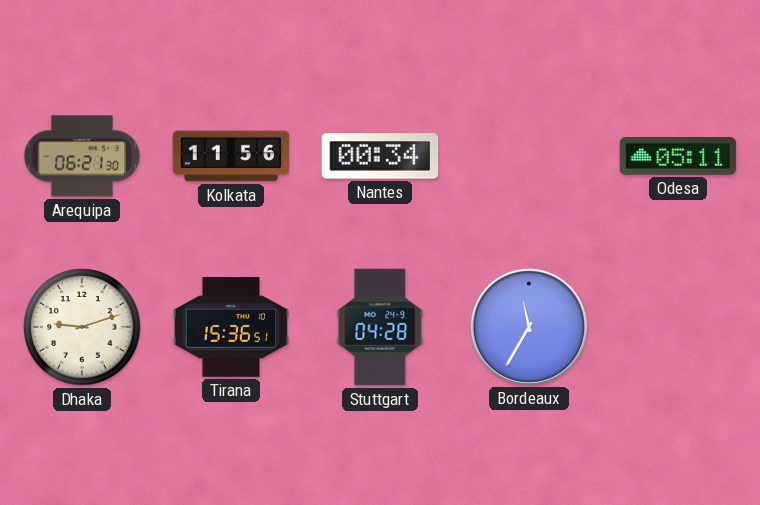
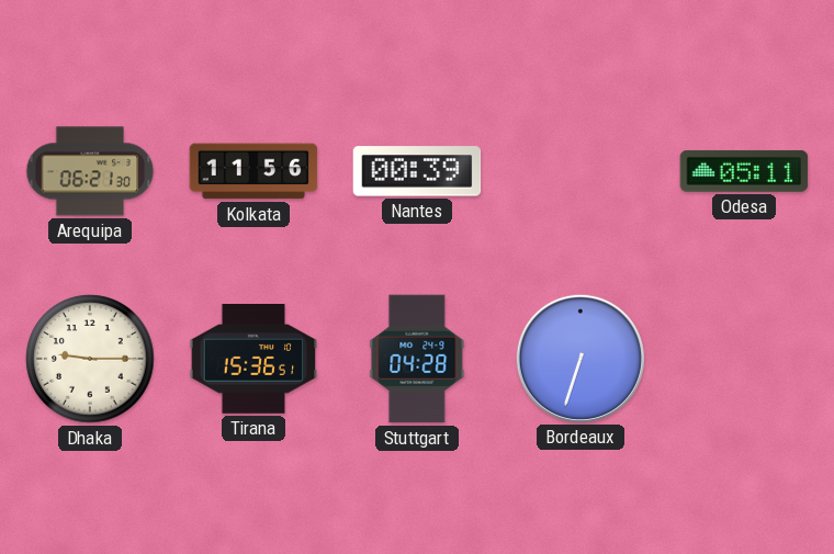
Nantes: 00:34 -> 00:39
Dhaka: 9:12 -> 9:15
Bordeaux: 11:35 -> 6:33
